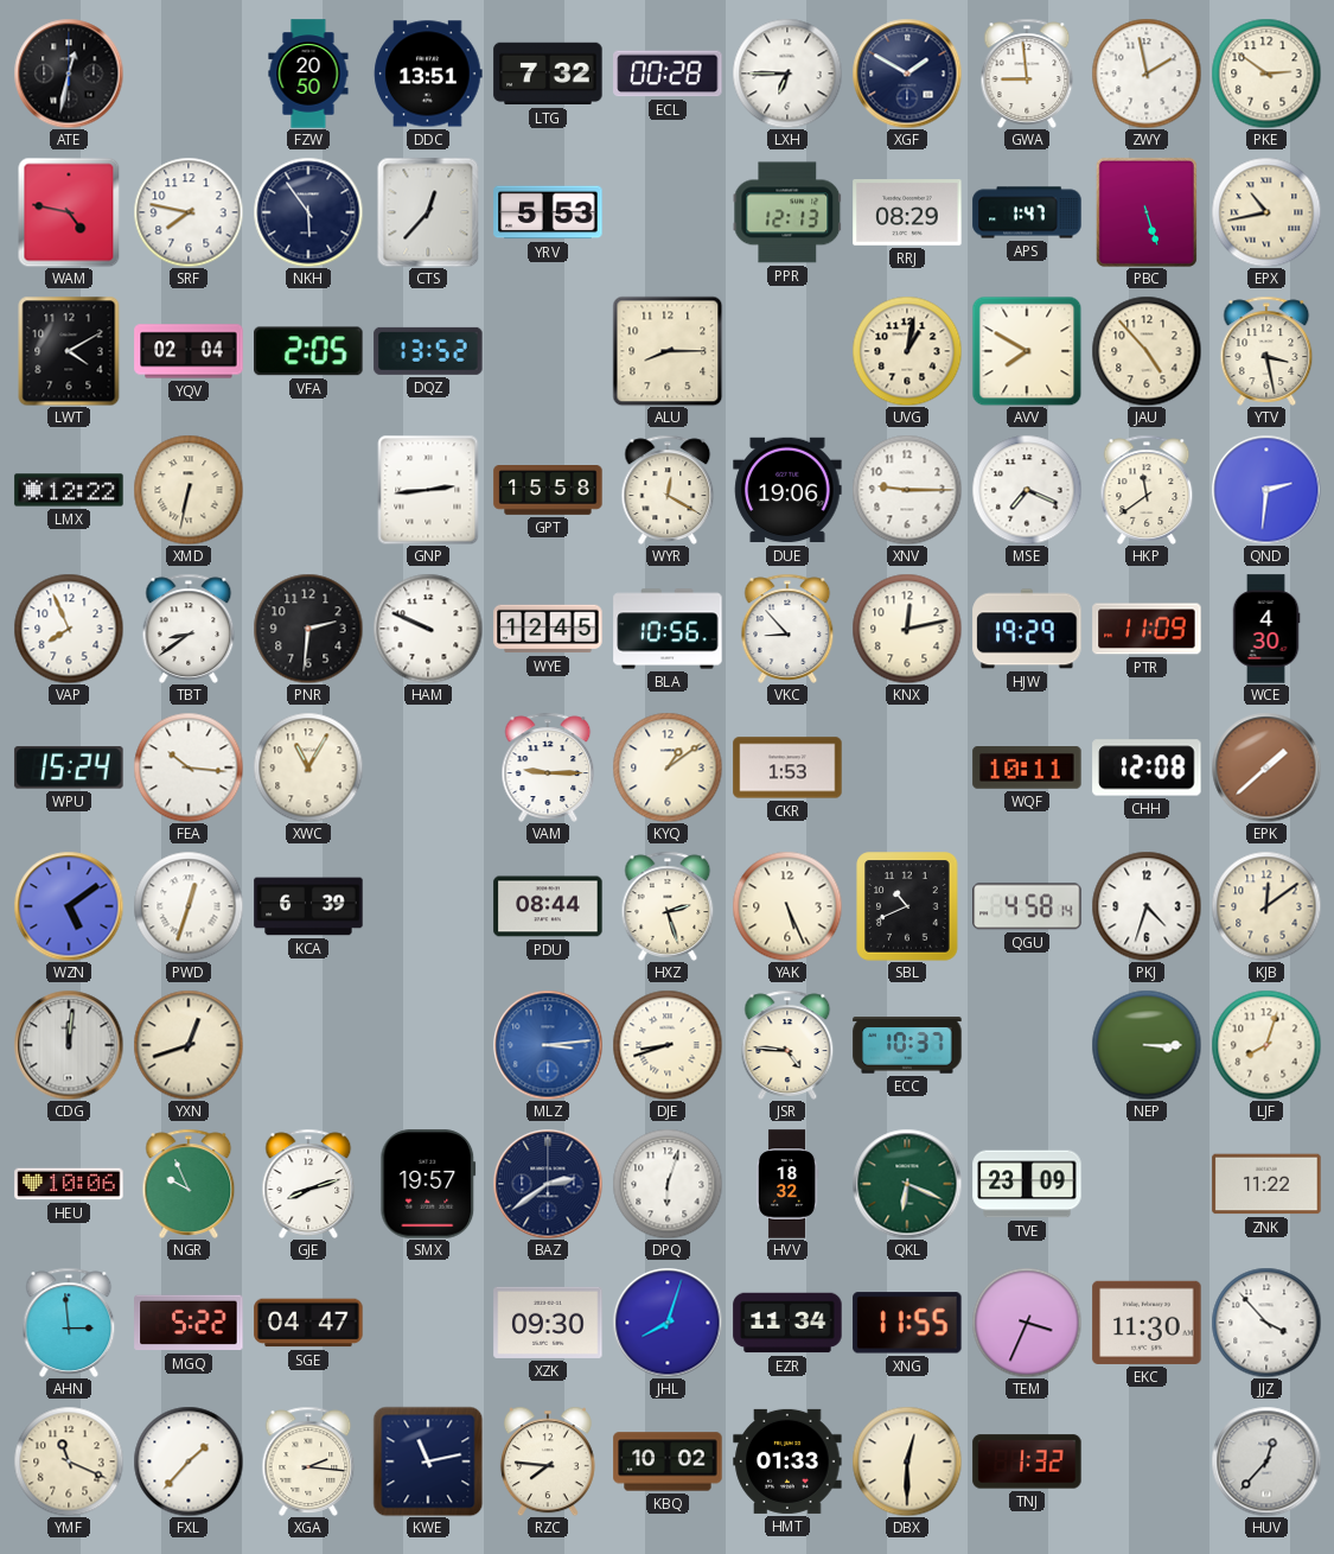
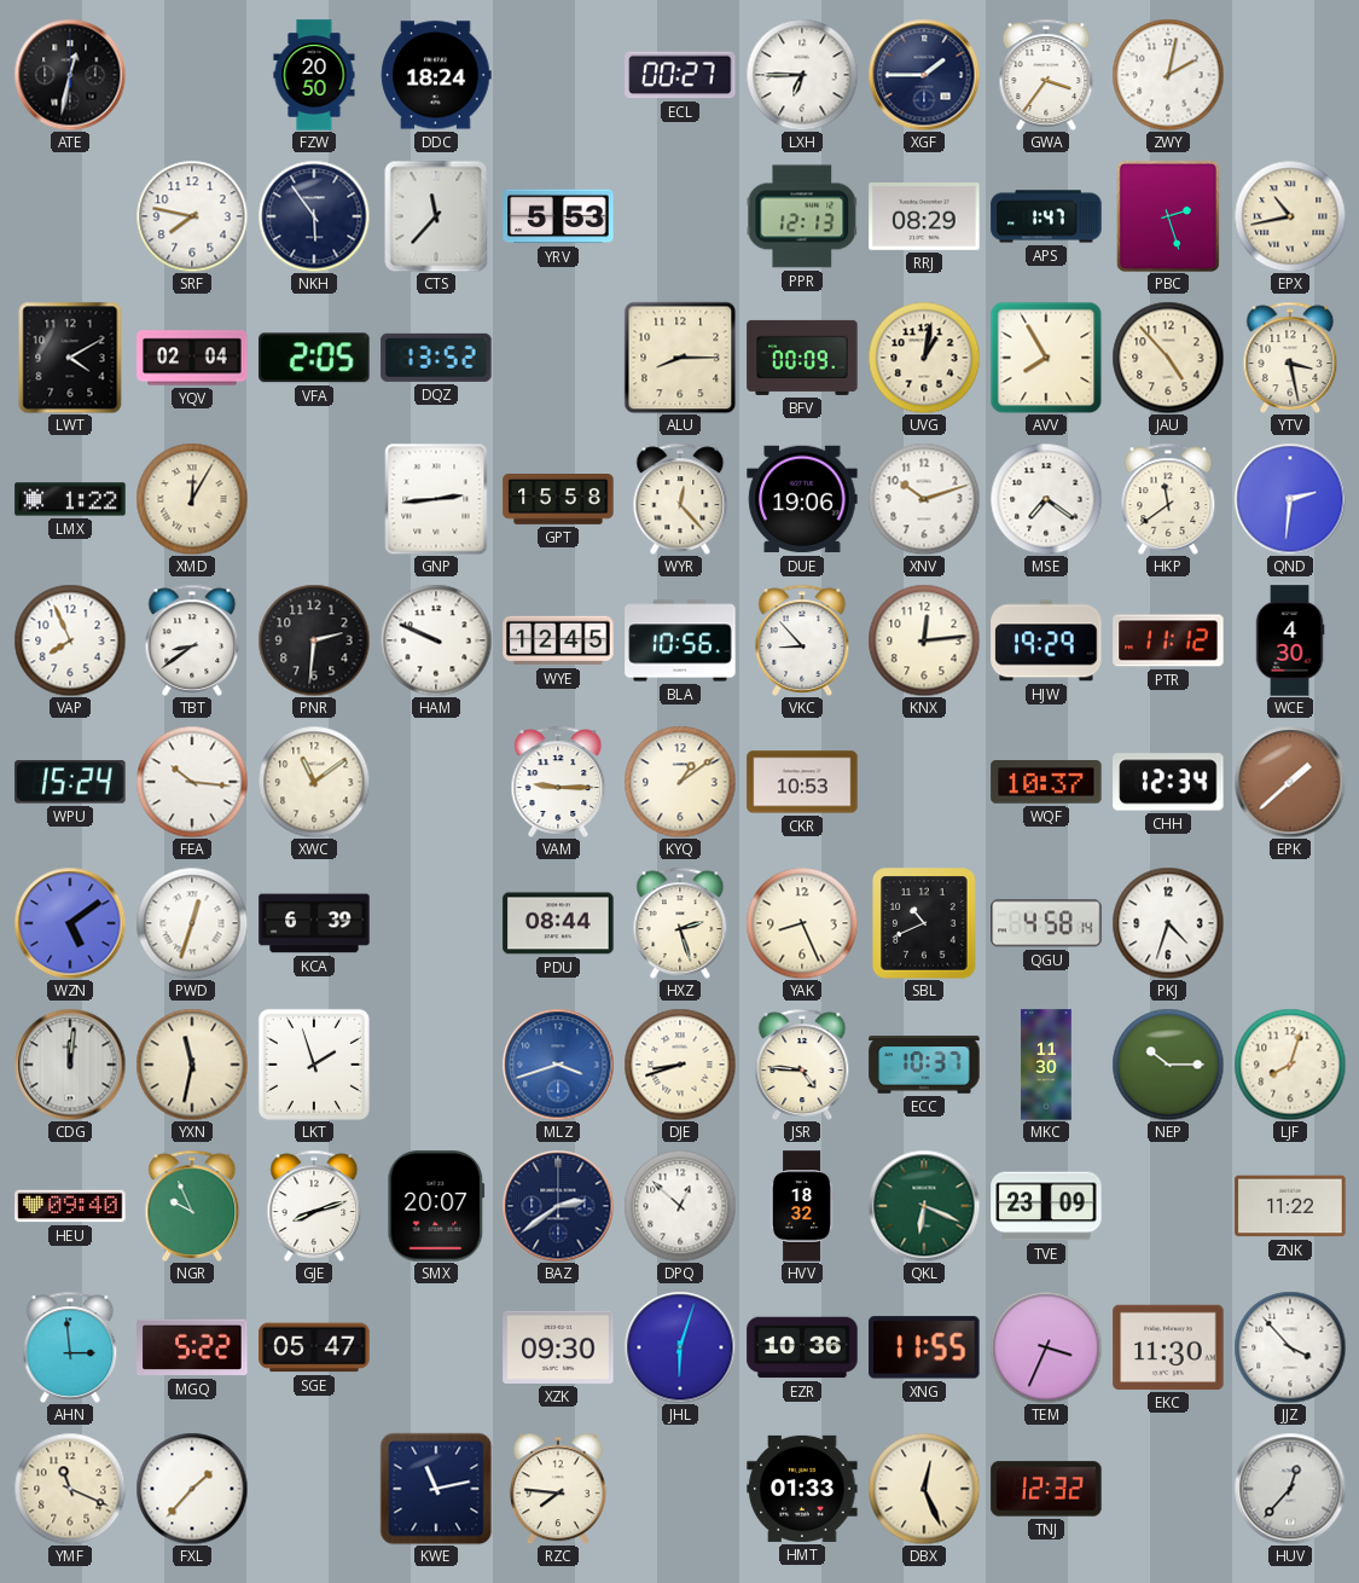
DDC: 13:51 -> 18:24
LTG: 7:32 -> none
ECL: 00:28 -> 00:27
XGF: 1:50 -> 1:45
GWA: 8:59 -> 3:36
ZWY: 1:58 -> 2:02
PKE: 2:51 -> none
WAM: 4:47 -> none
CTS: 12:37 -> 11:37
PBC: 5:27 -> 2:27
BFV: none -> 00:09
AVV: 7:50 -> 7:55
LMX: 12:22 -> 1:22
XMD: 6:32 -> 12:05
WYR: 12:20 -> 12:23
XNV: 9:15 -> 10:12
MSE: 7:19 -> 7:21
KNX: 12:13 -> 12:14
PTR: 11:09 -> 11:12
XWC: 11:05 -> 11:09
CKR: 1:53 -> 10:53
WQF: 10:11 -> 10:37
CHH: 12:08 -> 12:34
YAK: 5:26 -> 8:26
KJB: 12:09 -> none
YXN: 12:42 -> 11:32
LKT: none -> 1:57
MLZ: 3:14 -> 3:42
MKC: none -> 11:30
NEP: 3:15 -> 10:15
HEU: 10:06 -> 09:40
SMX: 19:57 -> 20:07
DPQ: 6:03 -> 12:52
SGE: 04:47 -> 05:47
JHL: 8:03 -> 6:03
EZR: 11:34 -> 10:36
XGA: 2:16 -> none
KBQ: 10:02 -> none
DBX: 12:30 -> 12:26
TNJ: 1:32 -> 12:32
